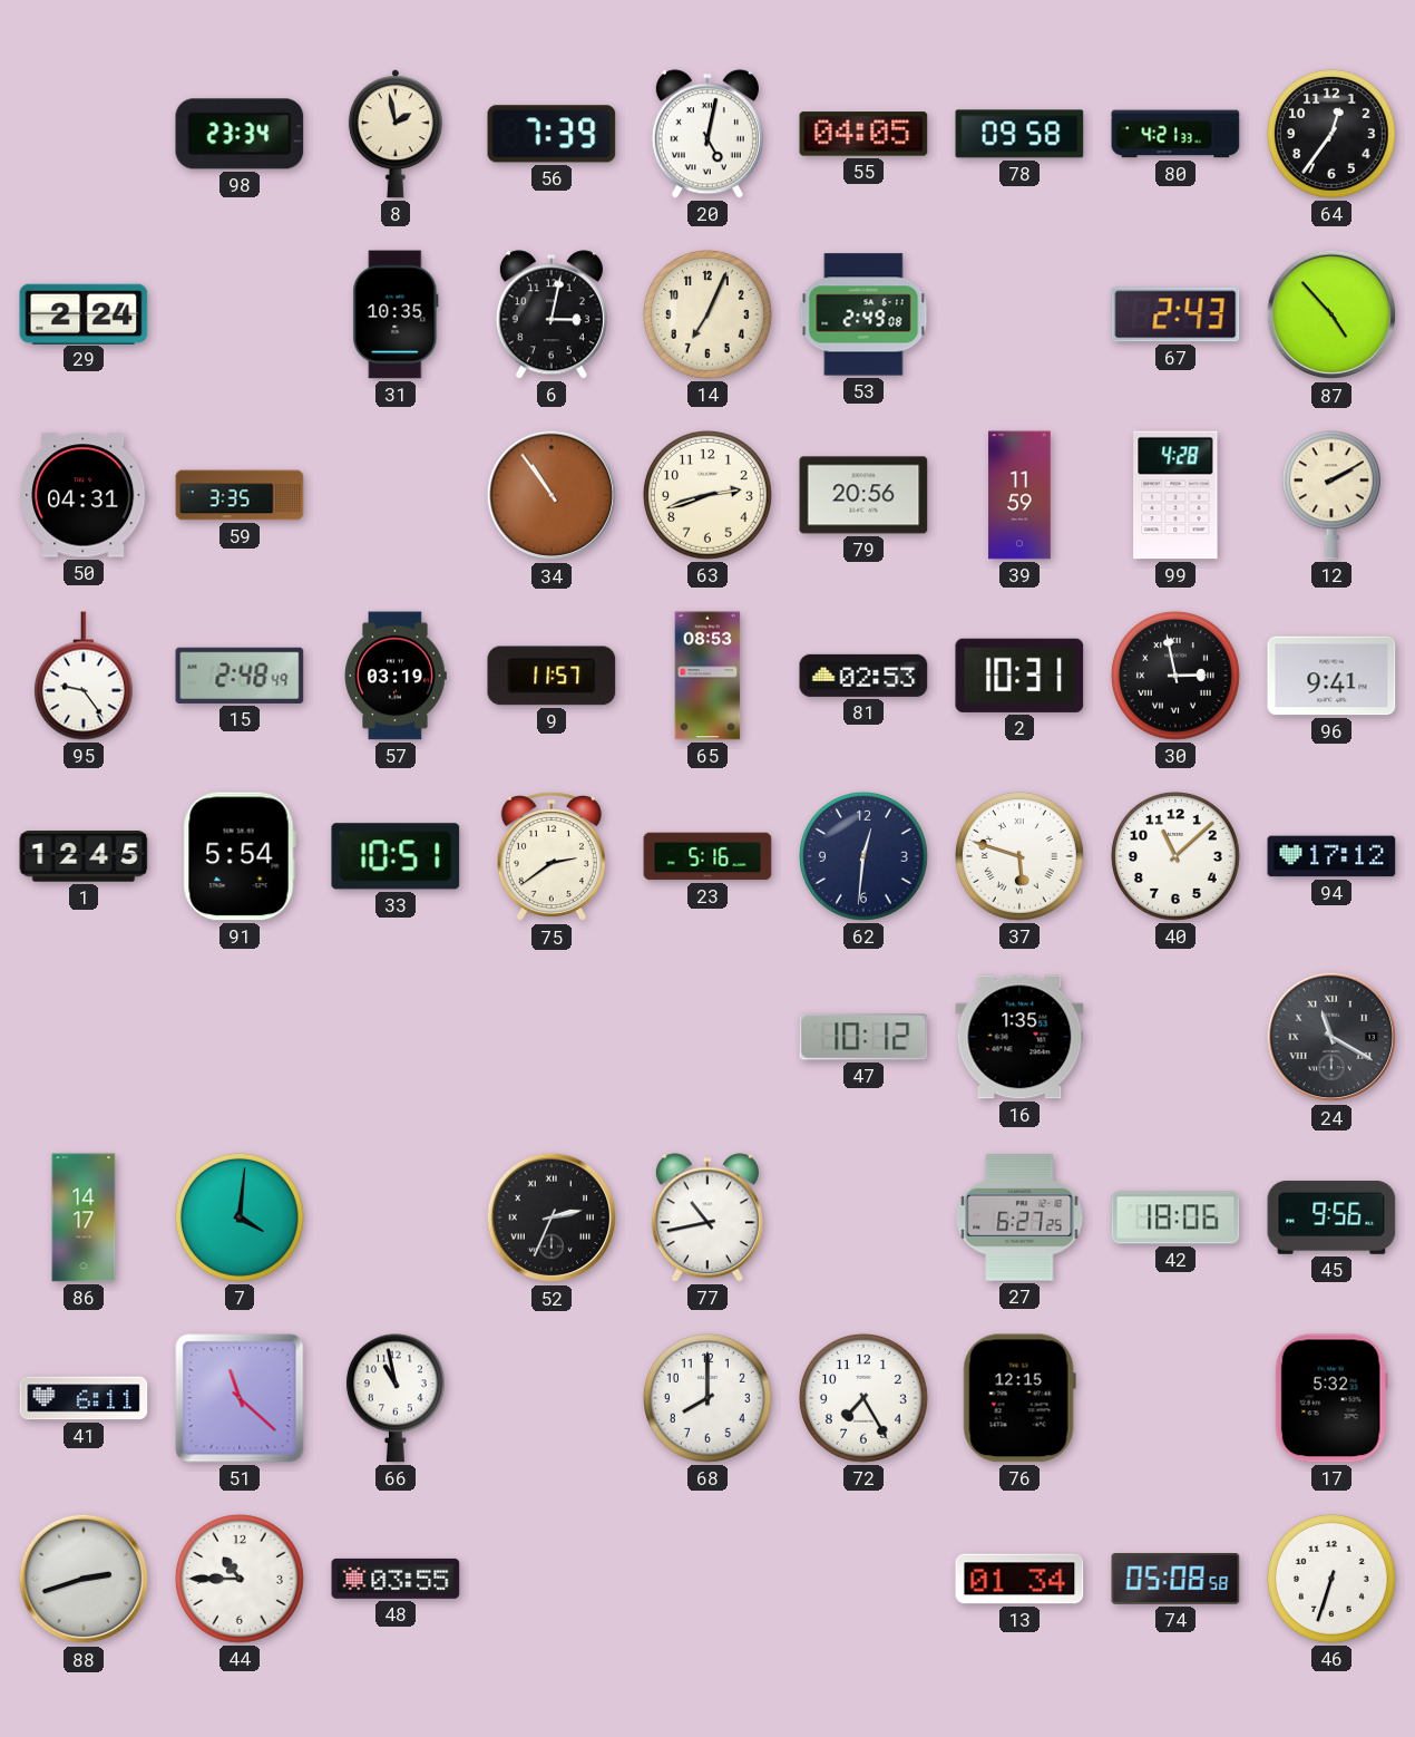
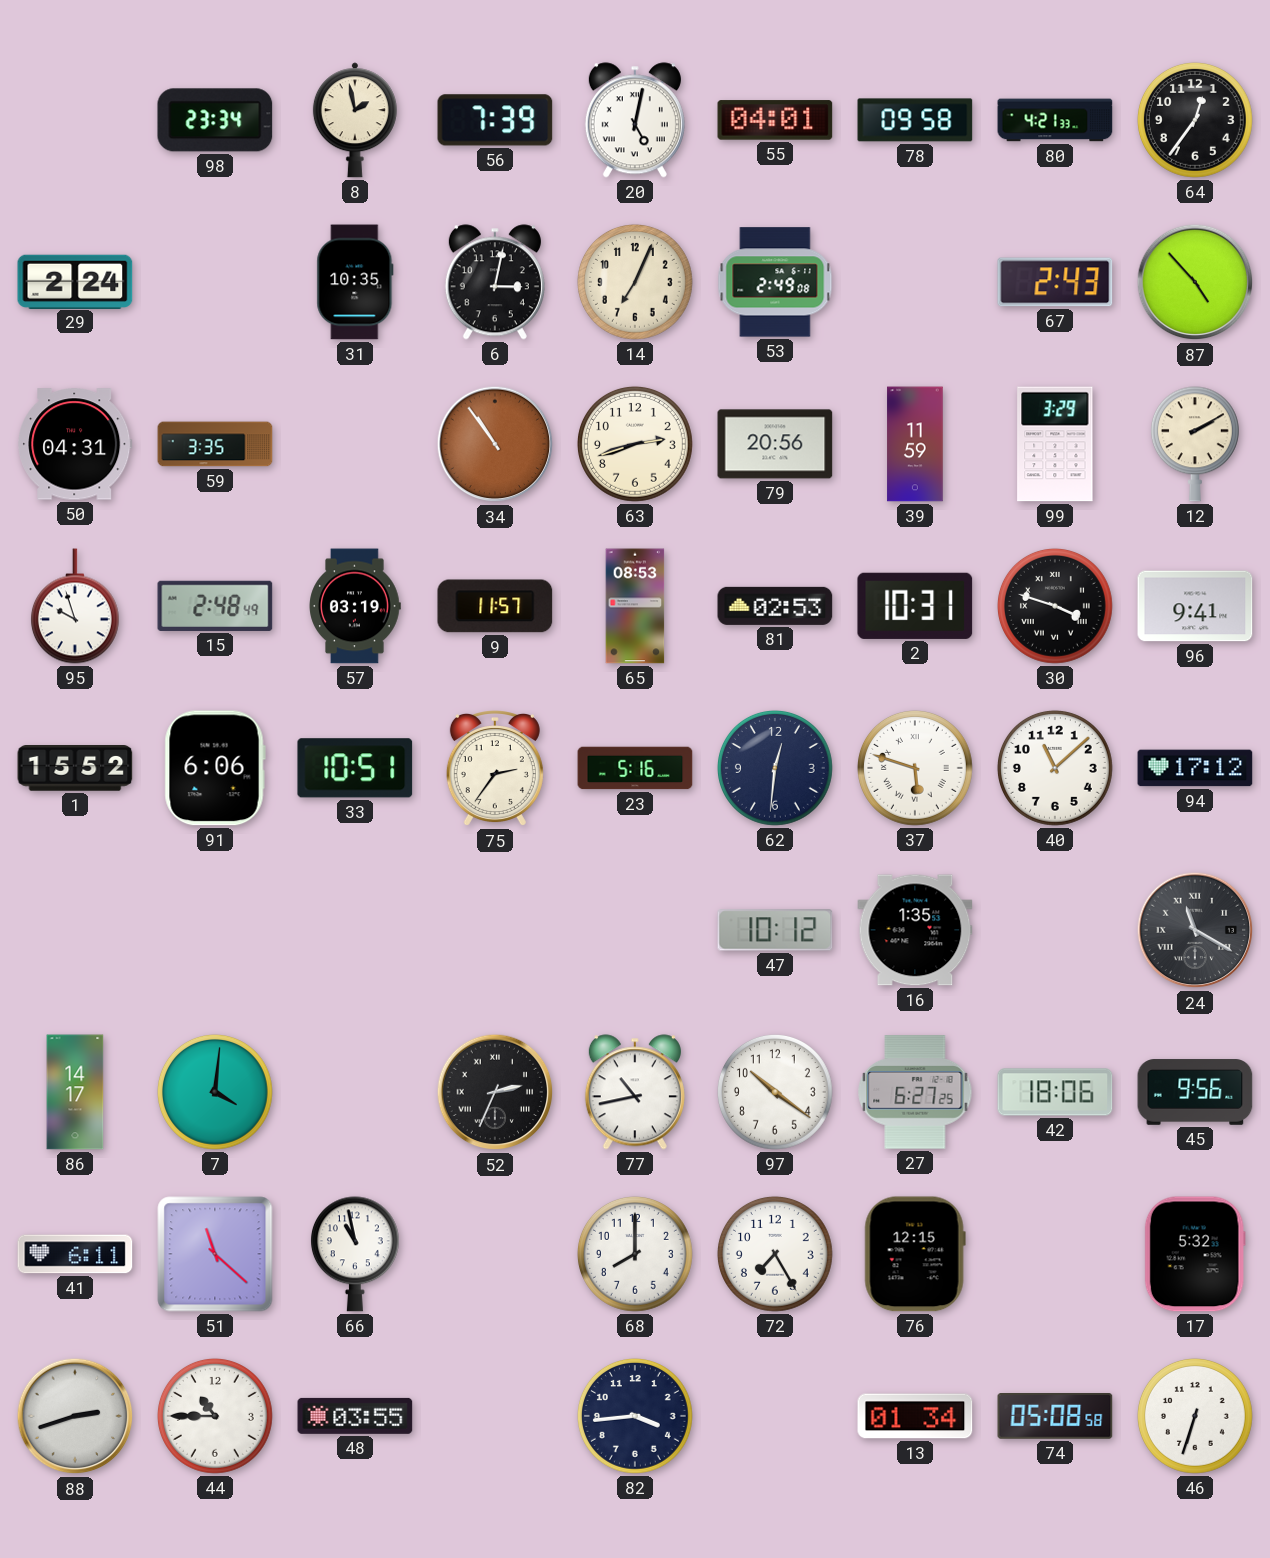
55: 04:05 -> 04:01
99: 4:28 -> 3:29
95: 9:24 -> 9:57
30: 2:58 -> 3:48
1: 12:45 -> 15:52
91: 5:54 -> 6:06
75: 2:39 -> 2:36
97: none -> 10:21
82: none -> 3:44
